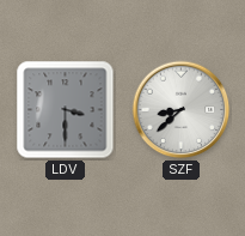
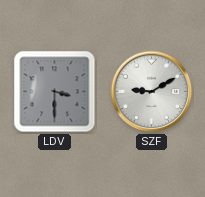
SZF: 8:38 -> 9:10
